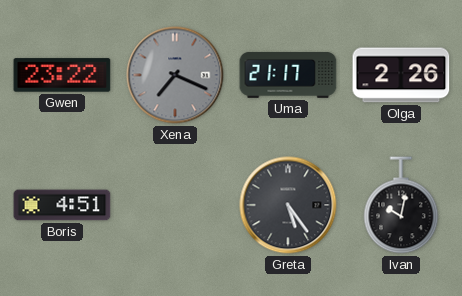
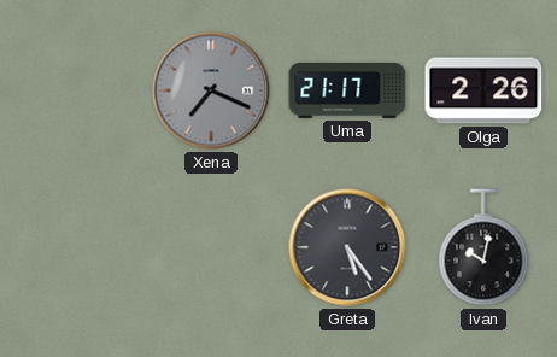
Gwen: 23:22 -> none
Boris: 4:51 -> none
